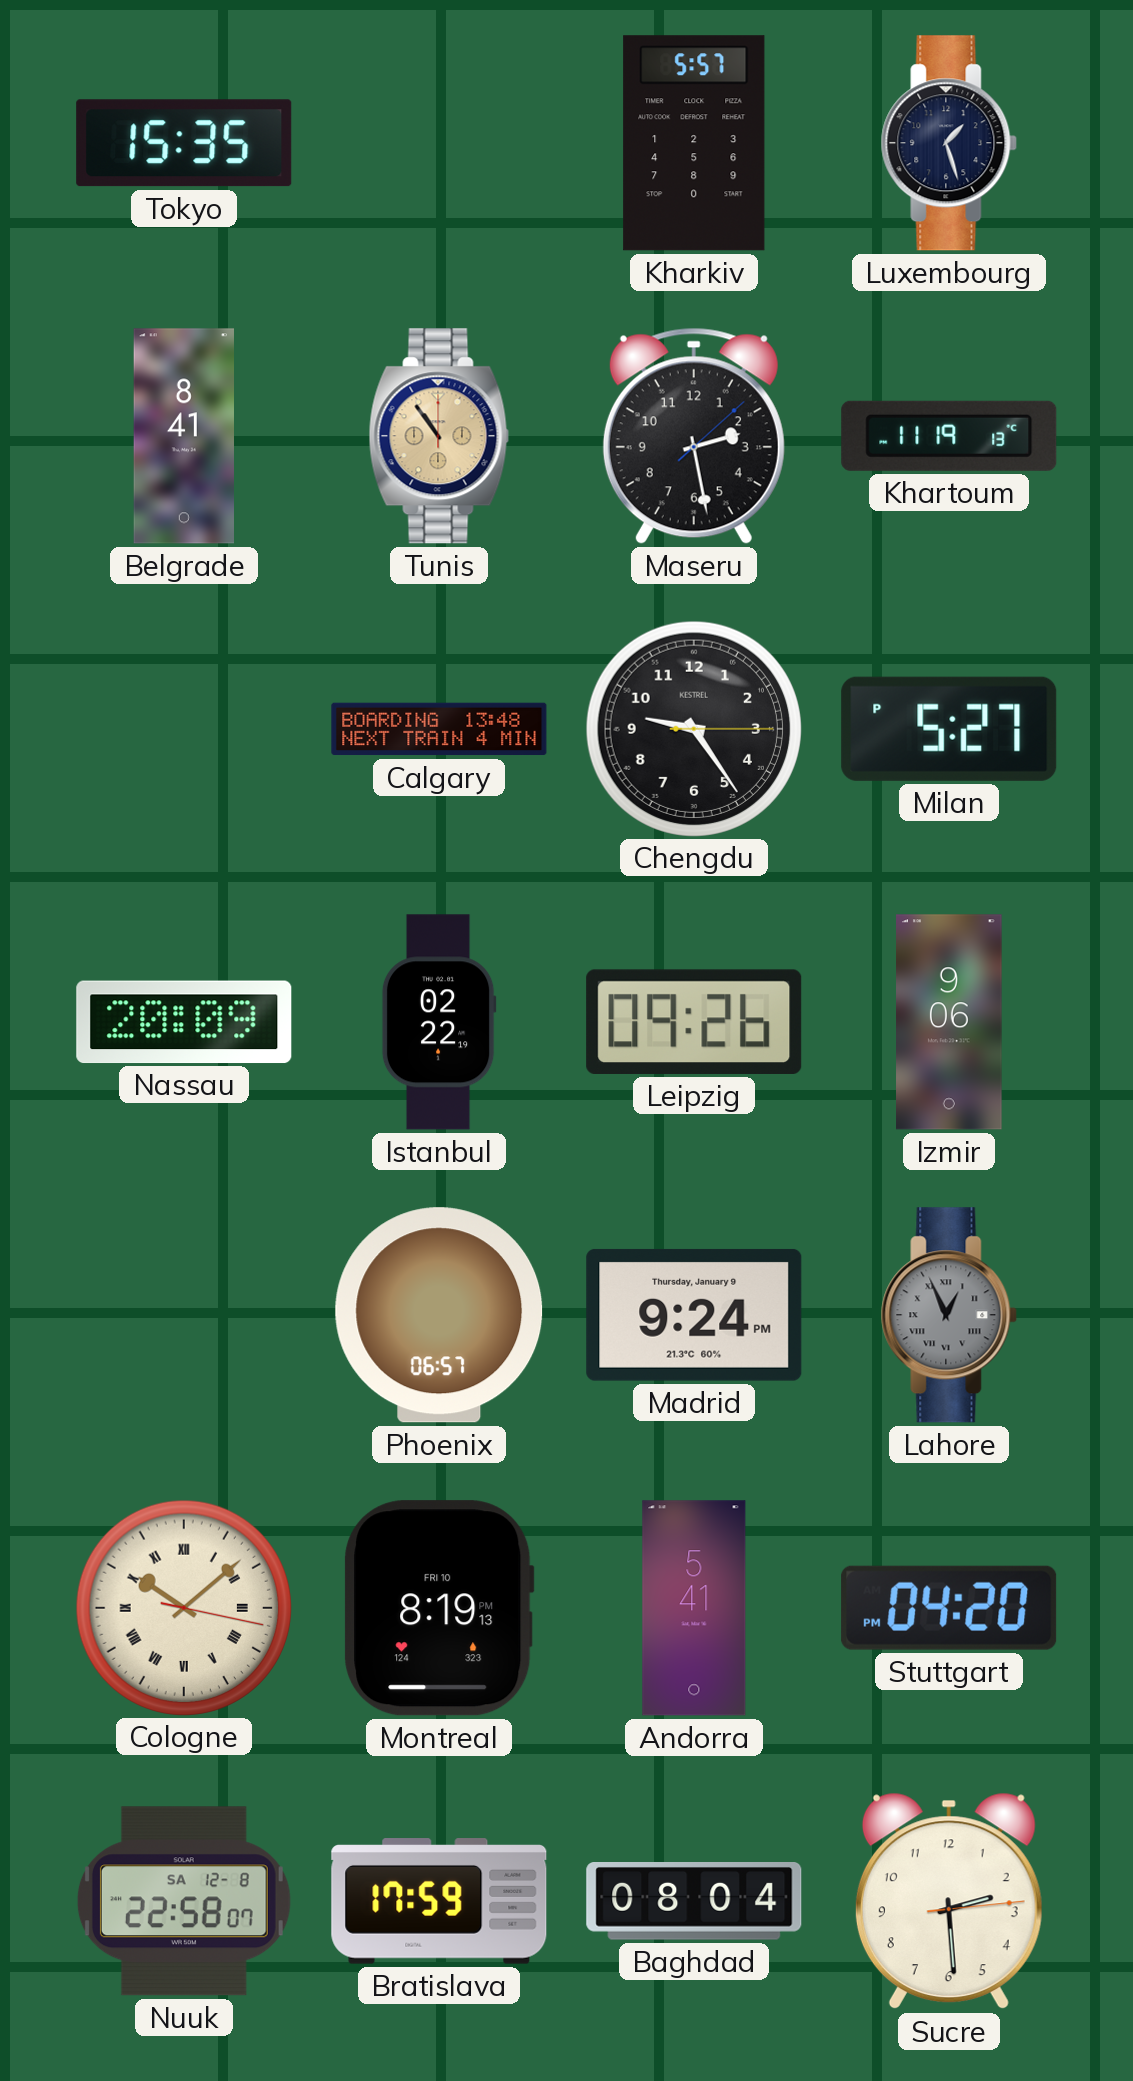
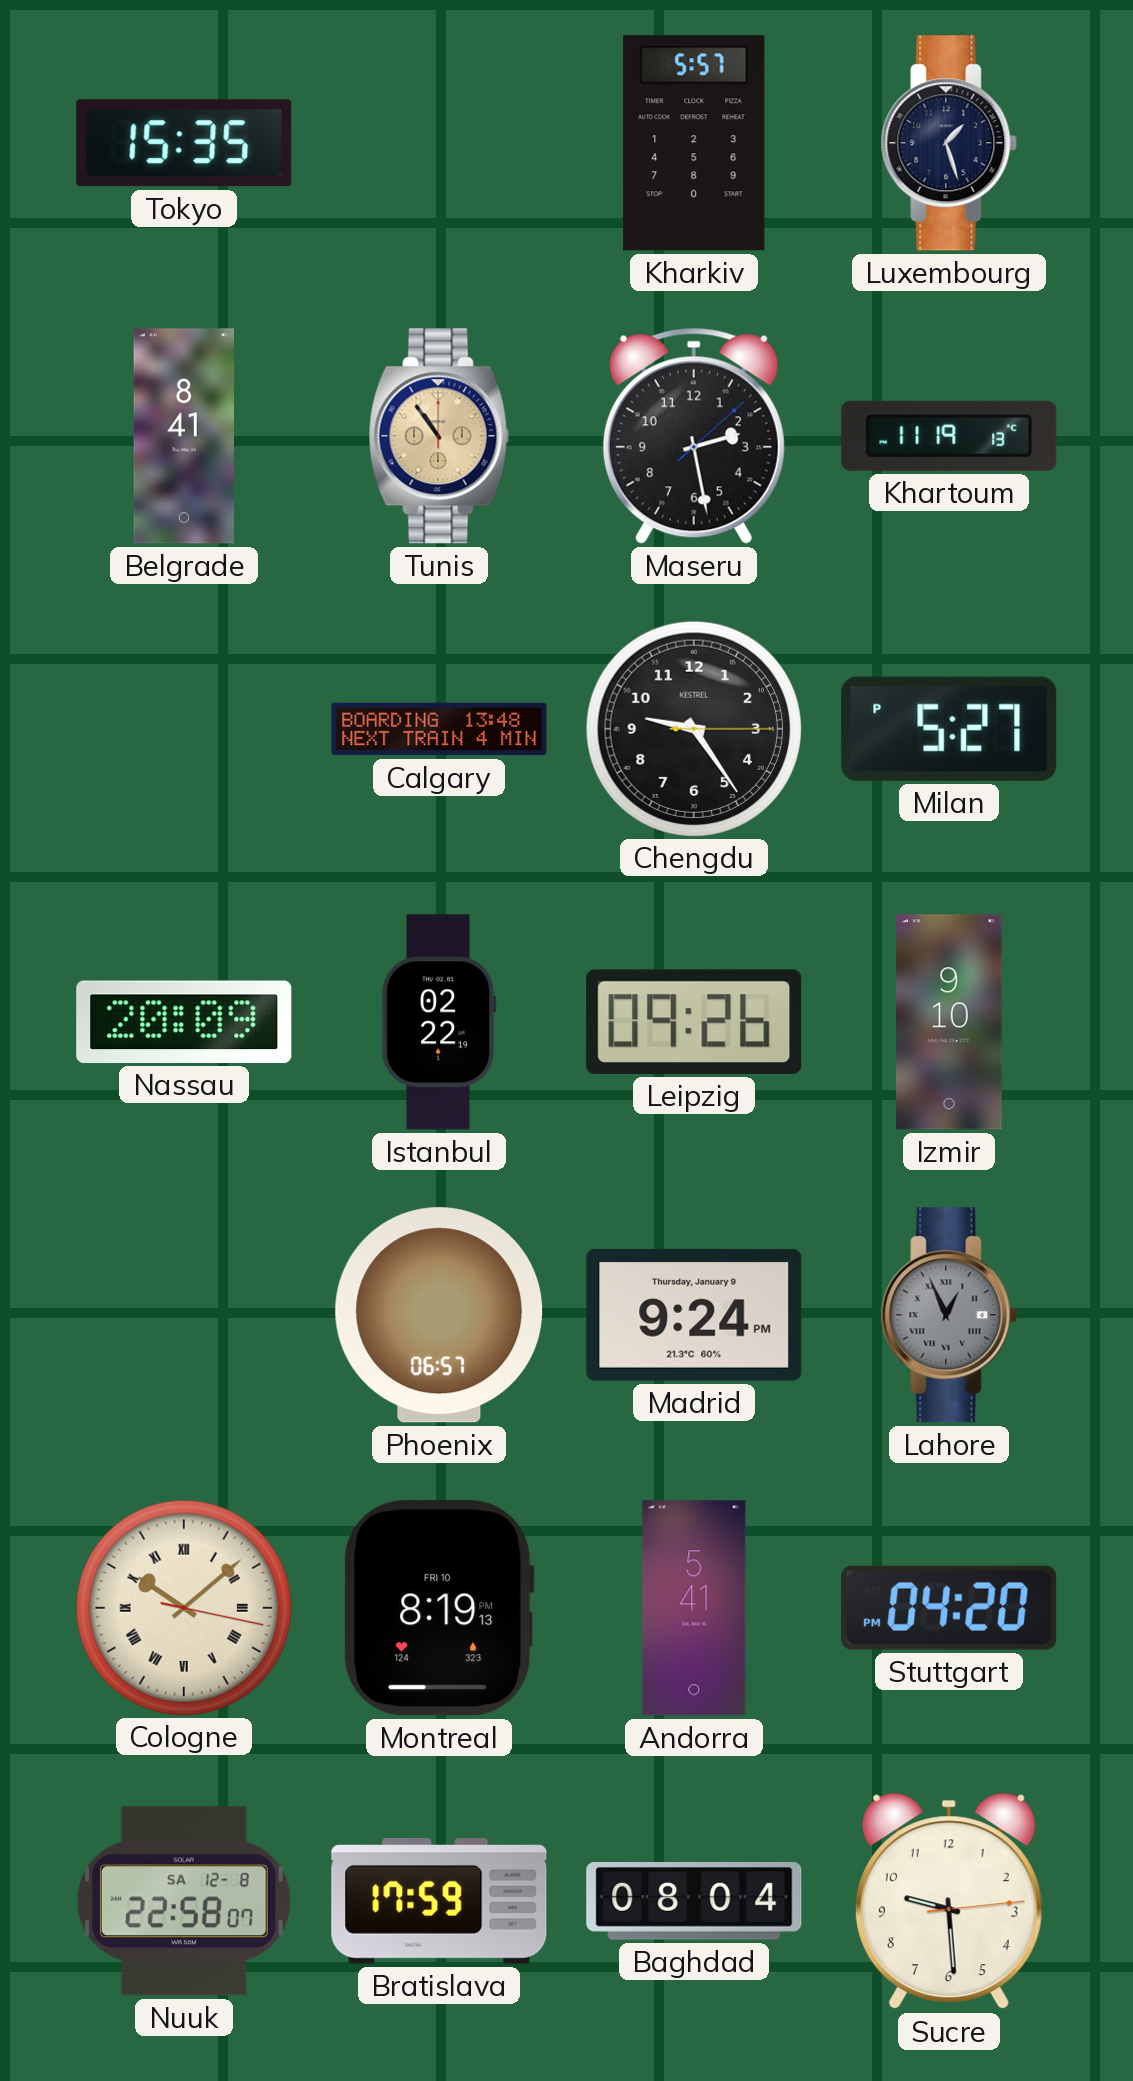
Izmir: 9:06 -> 9:10
Sucre: 2:29 -> 9:29
